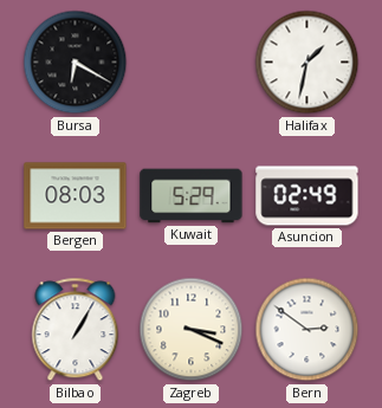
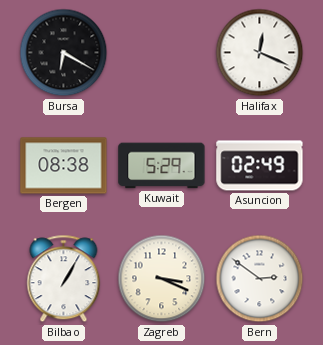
Halifax: 1:32 -> 12:19
Bergen: 08:03 -> 08:38
